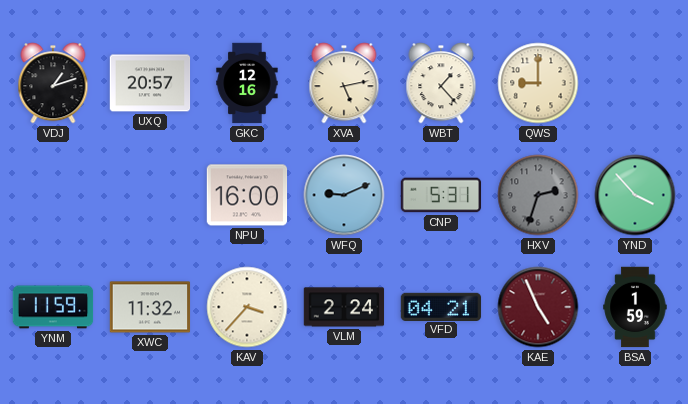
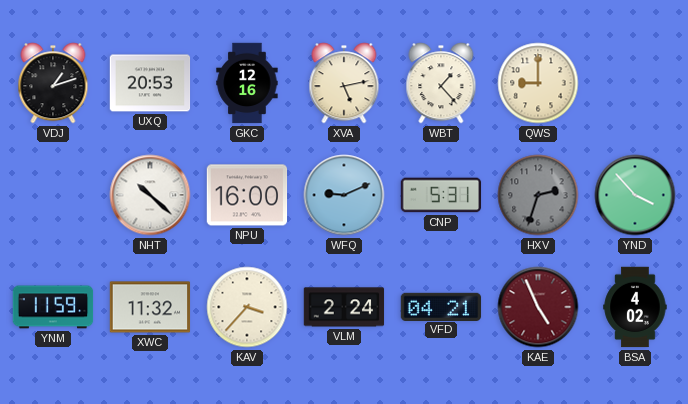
UXQ: 20:57 -> 20:53
NHT: none -> 10:22
BSA: 1:59 -> 4:02
